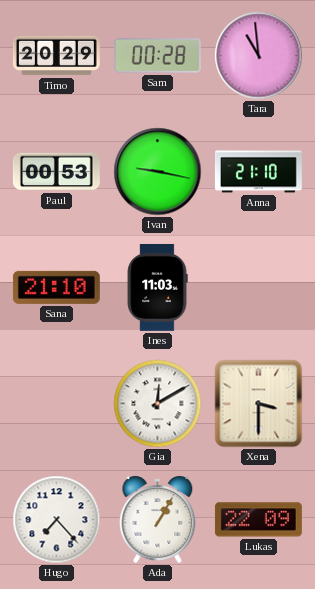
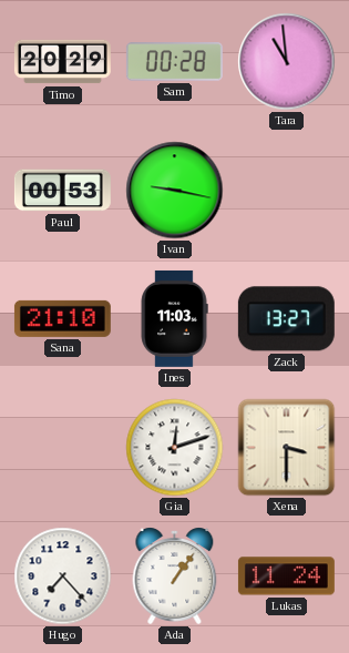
Anna: 21:10 -> none
Zack: none -> 13:27
Gia: 12:10 -> 12:12
Ada: 1:05 -> 1:06
Lukas: 22:09 -> 11:24
